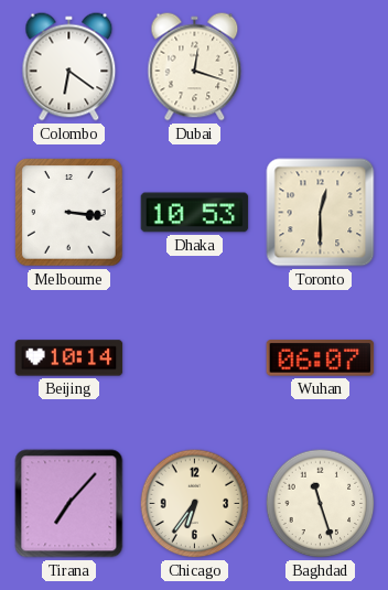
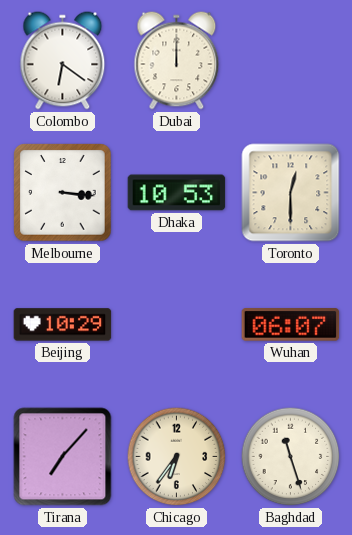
Dubai: 12:18 -> 12:00
Beijing: 10:14 -> 10:29
